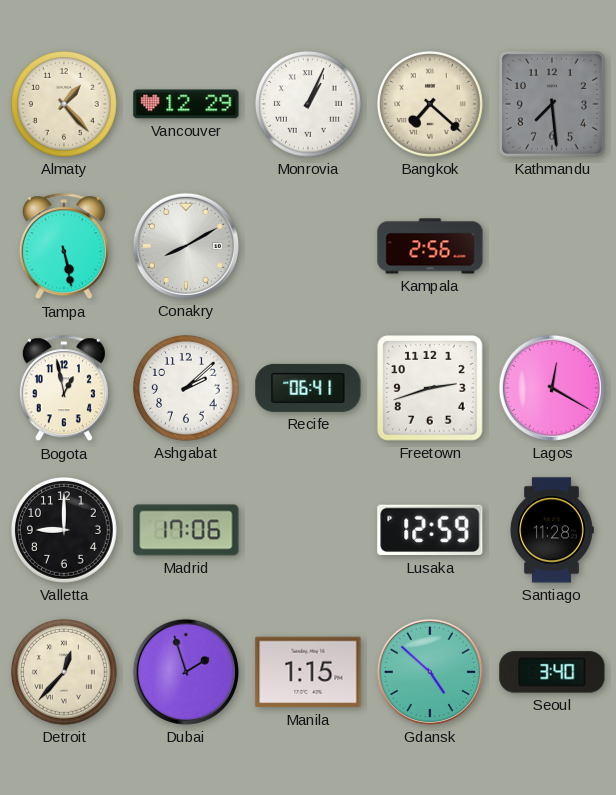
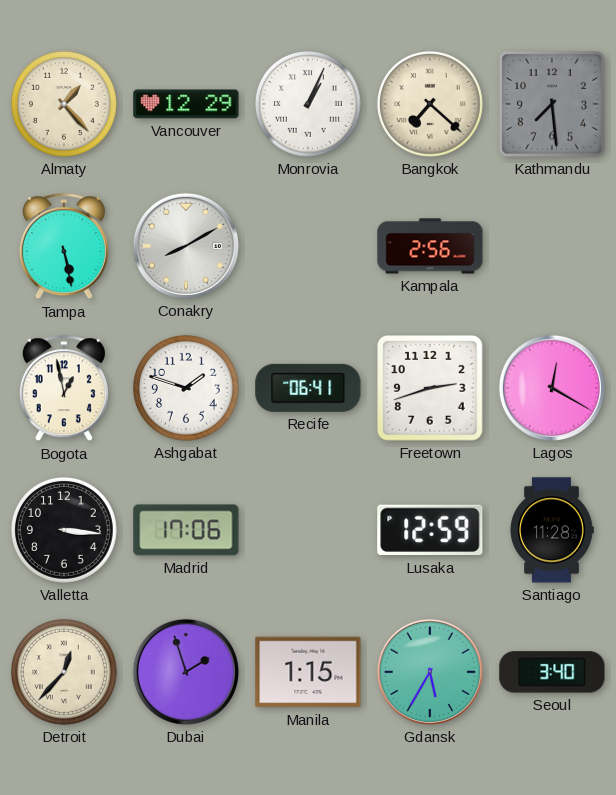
Ashgabat: 2:08 -> 1:48
Valletta: 9:00 -> 3:16
Gdansk: 4:52 -> 5:35
